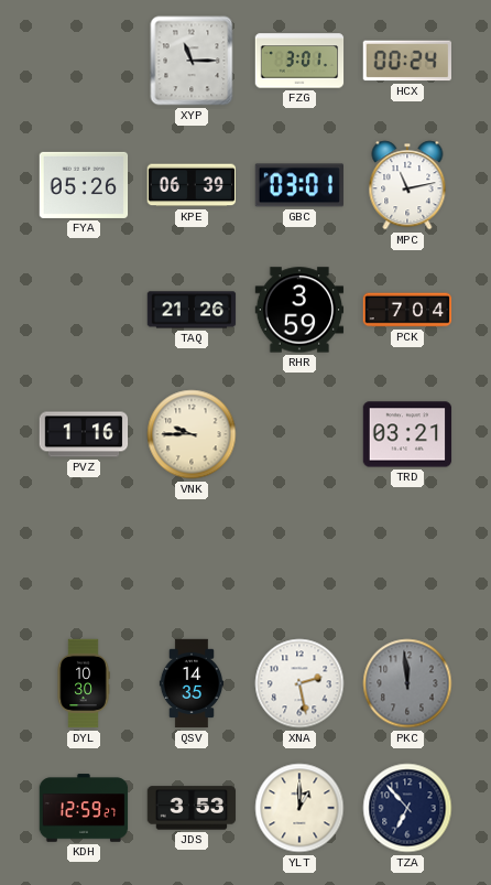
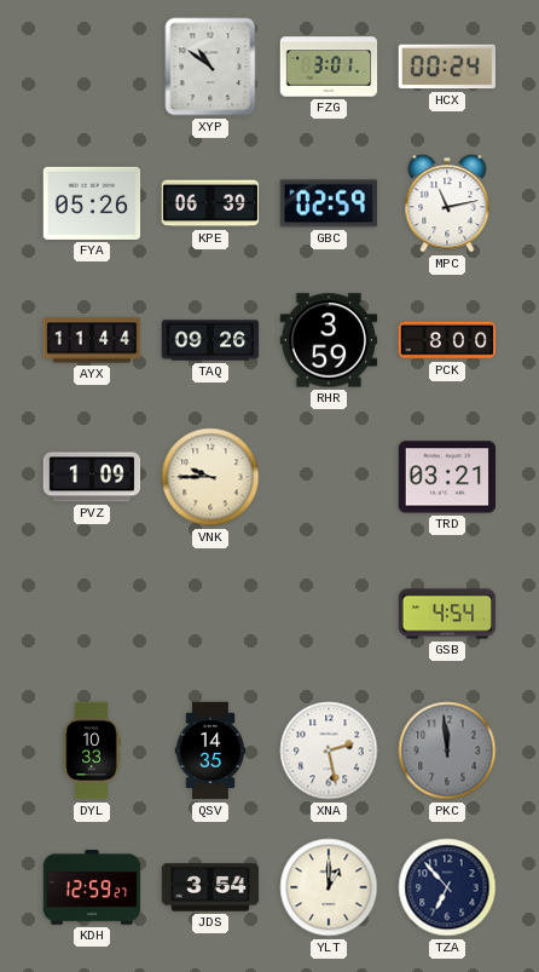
XYP: 11:15 -> 10:51
GBC: 03:01 -> 02:59
AYX: none -> 11:44
TAQ: 21:26 -> 09:26
PCK: 7:04 -> 8:00
PVZ: 1:16 -> 1:09
GSB: none -> 4:54
DYL: 10:30 -> 10:33
JDS: 3:53 -> 3:54
